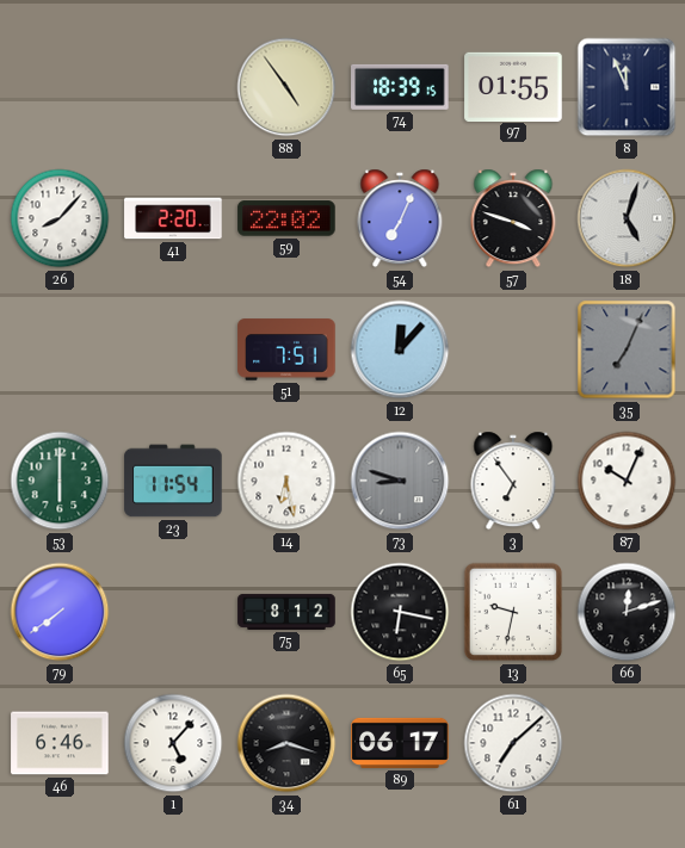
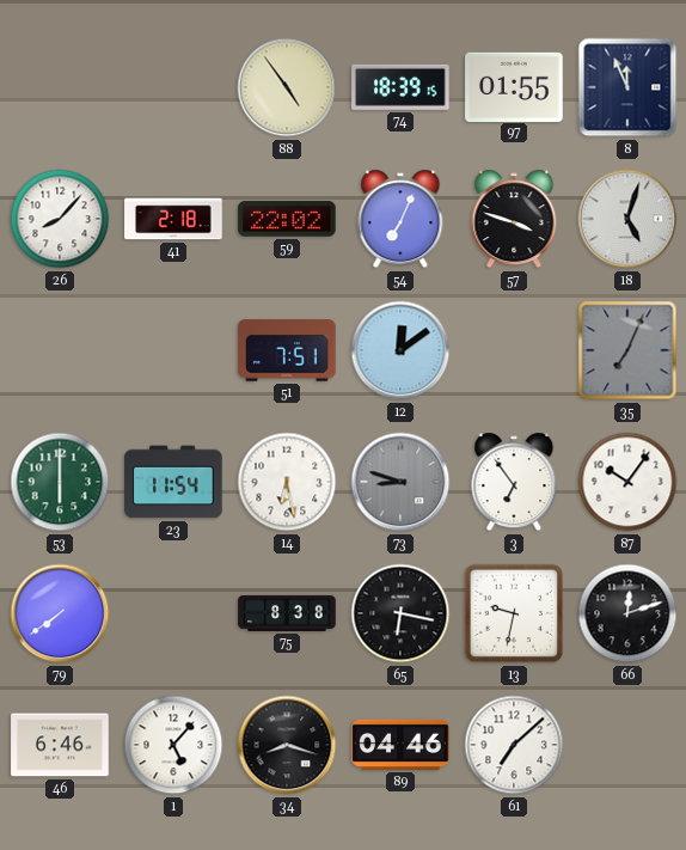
41: 2:20 -> 2:18
12: 12:07 -> 12:09
87: 10:04 -> 10:06
75: 8:12 -> 8:38
89: 06:17 -> 04:46
